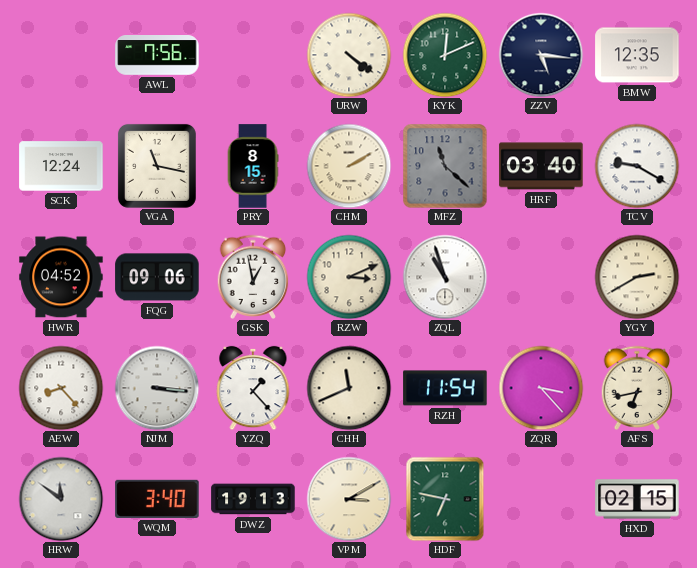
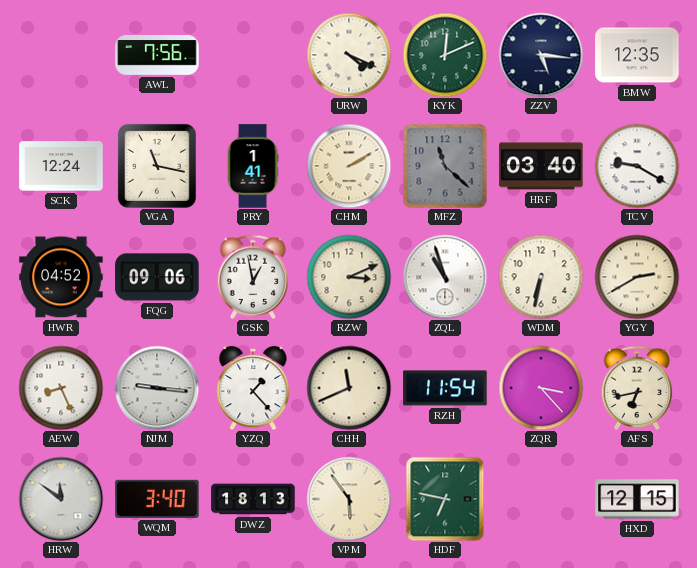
URW: 4:21 -> 4:19
PRY: 8:15 -> 1:41
WDM: none -> 6:32
AEW: 8:23 -> 8:26
NJM: 3:16 -> 9:16
DWZ: 19:13 -> 18:13
VPM: 3:10 -> 5:54
HXD: 02:15 -> 12:15
